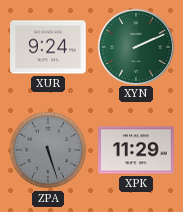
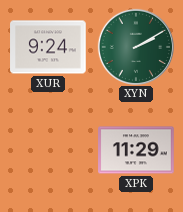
XYN: 2:11 -> 2:10
ZPA: 5:27 -> none
